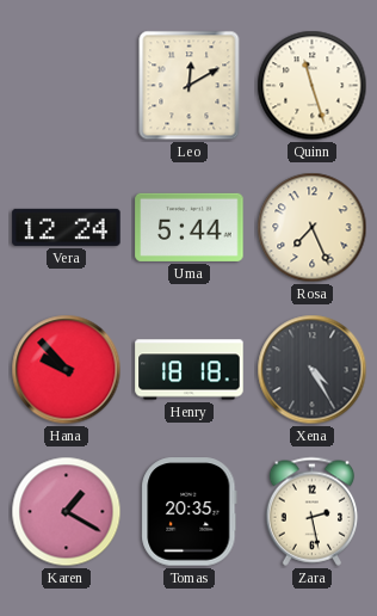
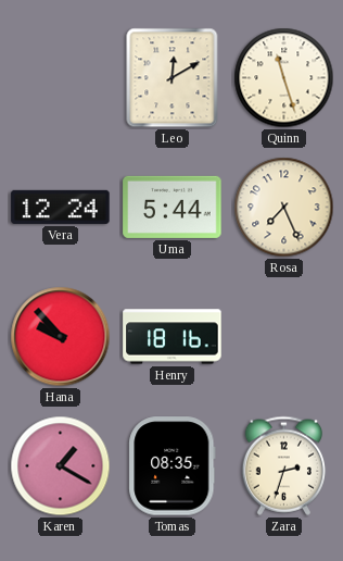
Henry: 18:18 -> 18:16
Xena: 4:25 -> none
Tomas: 20:35 -> 08:35
Zara: 2:28 -> 2:33
